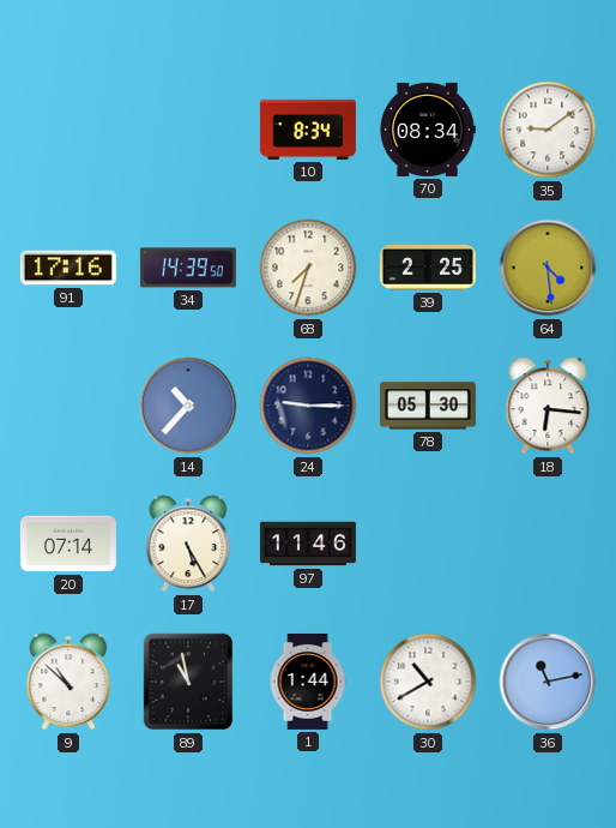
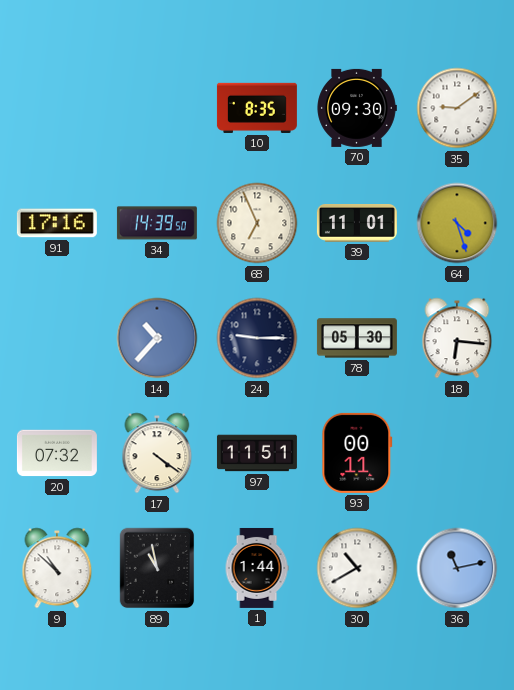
10: 8:34 -> 8:35
70: 08:34 -> 09:30
68: 7:33 -> 6:56
39: 2:25 -> 11:01
64: 4:29 -> 4:27
20: 07:14 -> 07:32
17: 5:25 -> 4:21
97: 11:46 -> 11:51
93: none -> 00:11
